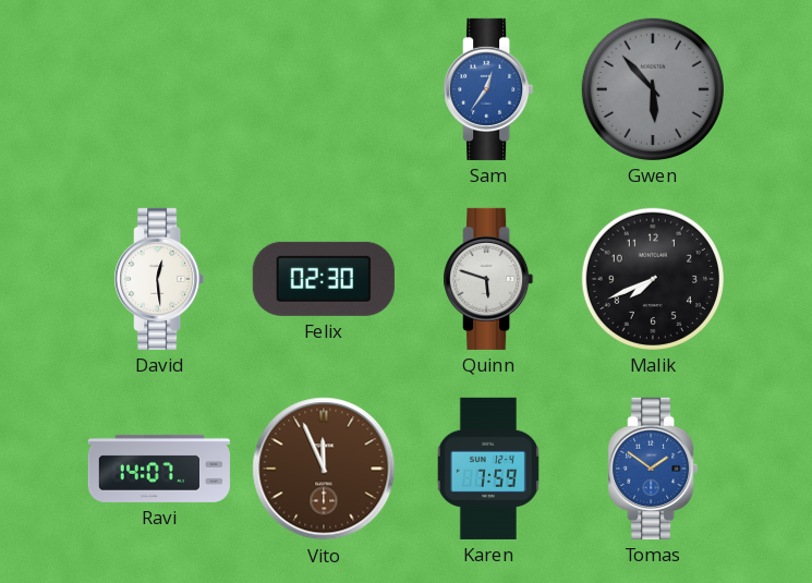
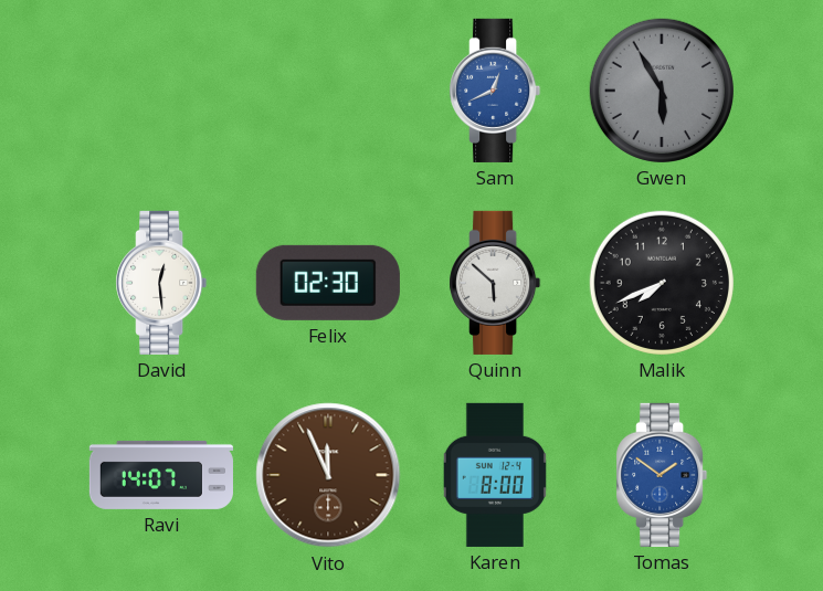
Sam: 12:36 -> 12:41
Gwen: 5:53 -> 5:55
Quinn: 5:48 -> 5:52
Karen: 7:59 -> 8:00
